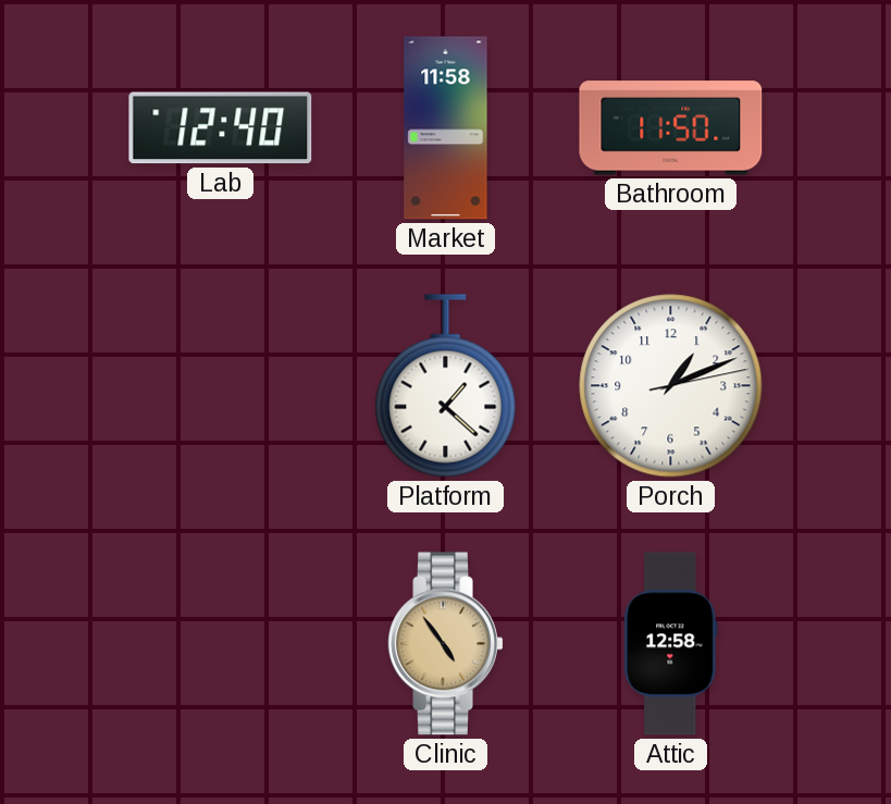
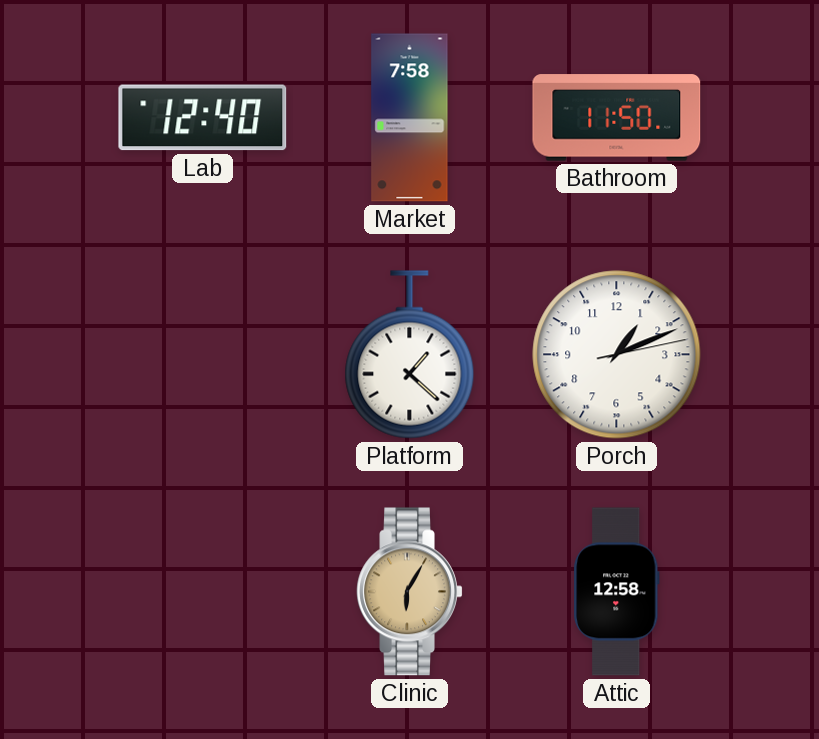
Market: 11:58 -> 7:58
Clinic: 4:54 -> 6:05
